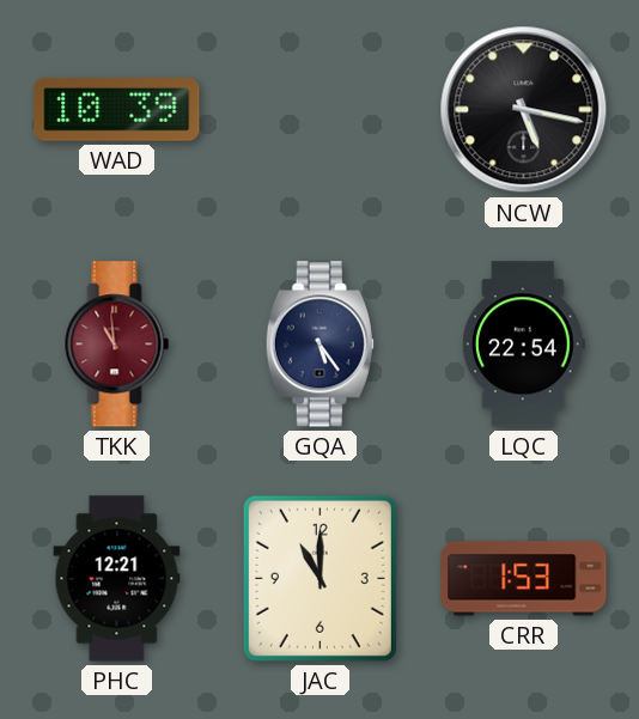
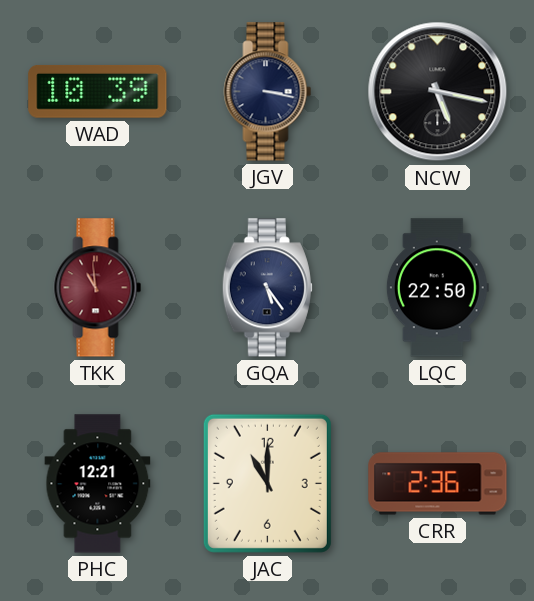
JGV: none -> 3:17
LQC: 22:54 -> 22:50
CRR: 1:53 -> 2:36
